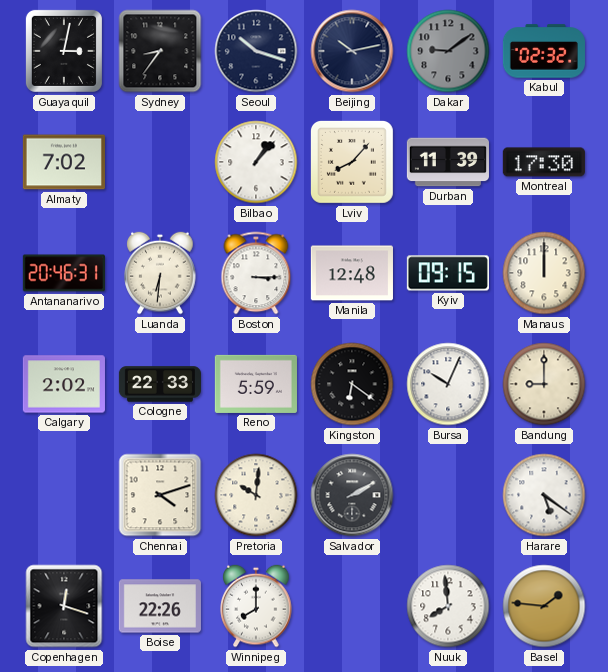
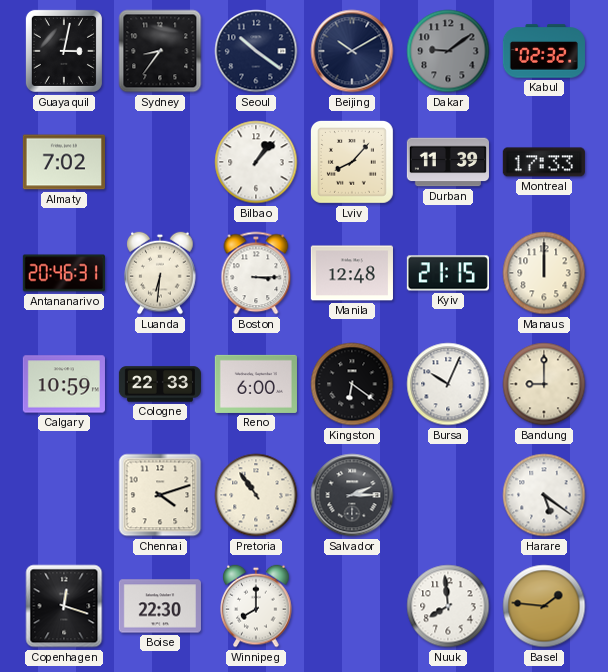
Seoul: 10:18 -> 10:21
Beijing: 10:13 -> 10:10
Montreal: 17:30 -> 17:33
Kyiv: 09:15 -> 21:15
Calgary: 2:02 -> 10:59
Reno: 5:59 -> 6:00
Pretoria: 10:01 -> 10:54
Salvador: 2:10 -> 2:15
Boise: 22:26 -> 22:30
